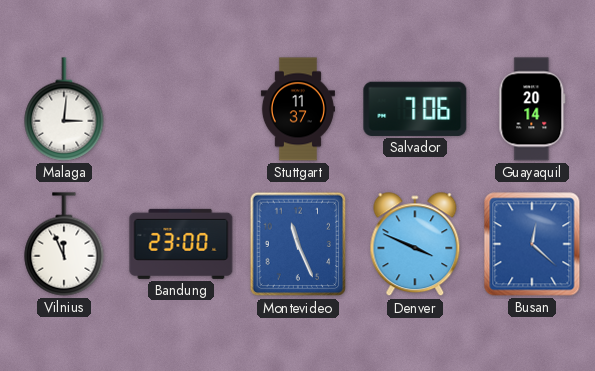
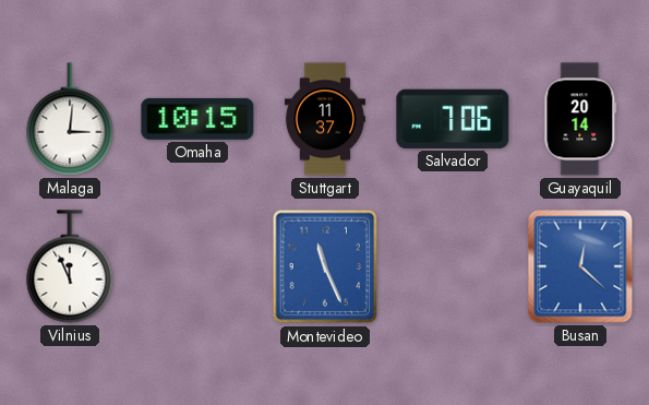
Omaha: none -> 10:15
Bandung: 23:00 -> none
Denver: 3:49 -> none
